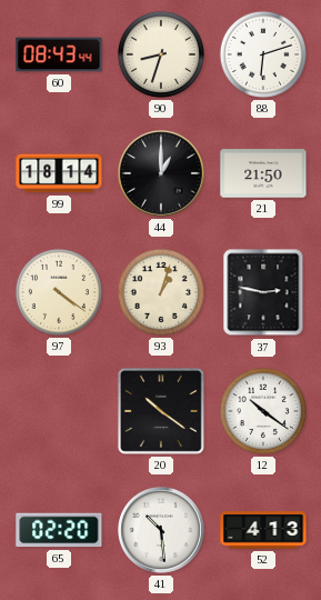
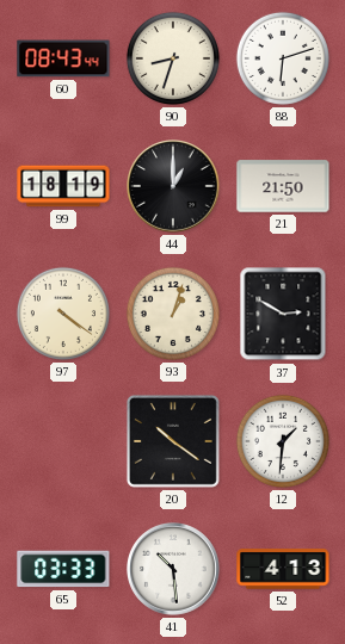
99: 18:14 -> 18:19
37: 2:47 -> 2:50
12: 10:21 -> 1:31
65: 02:20 -> 03:33
